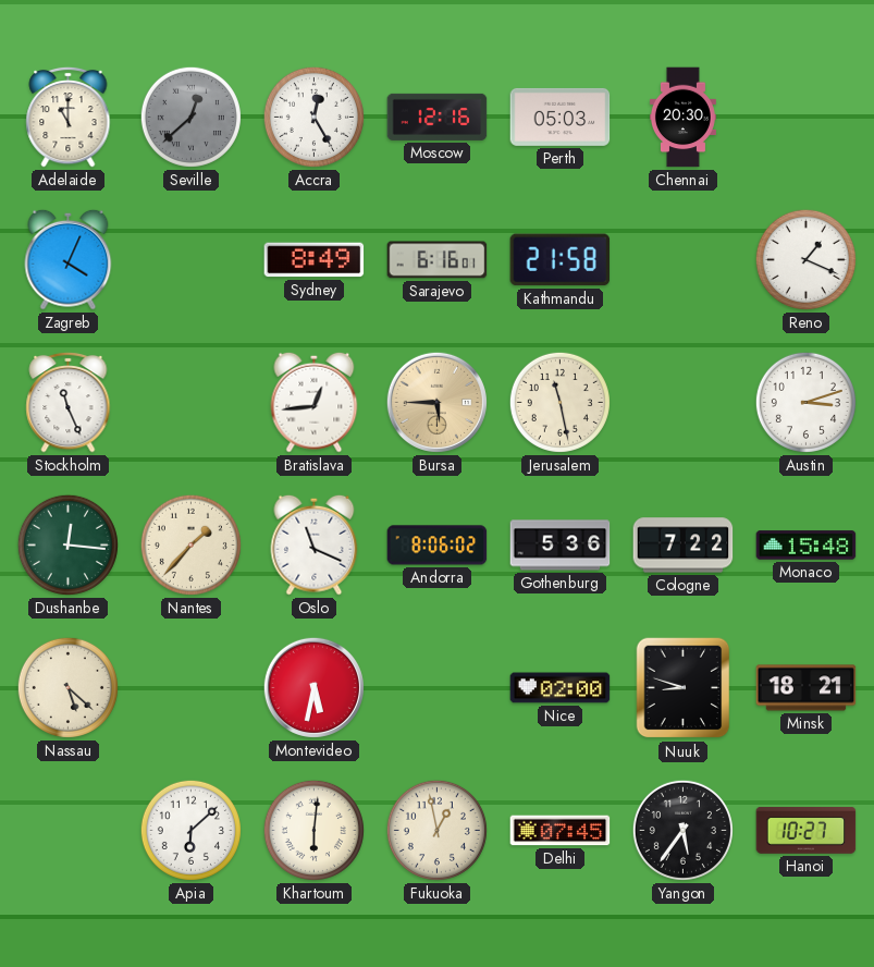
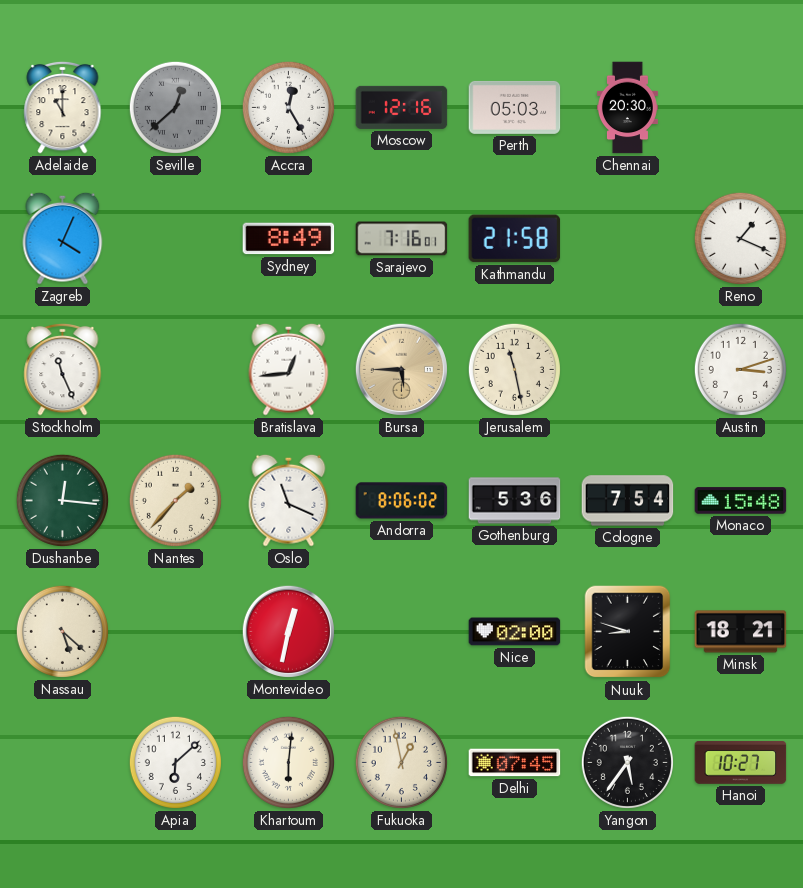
Sarajevo: 6:16 -> 7:16
Cologne: 7:22 -> 7:54
Montevideo: 5:32 -> 12:32
